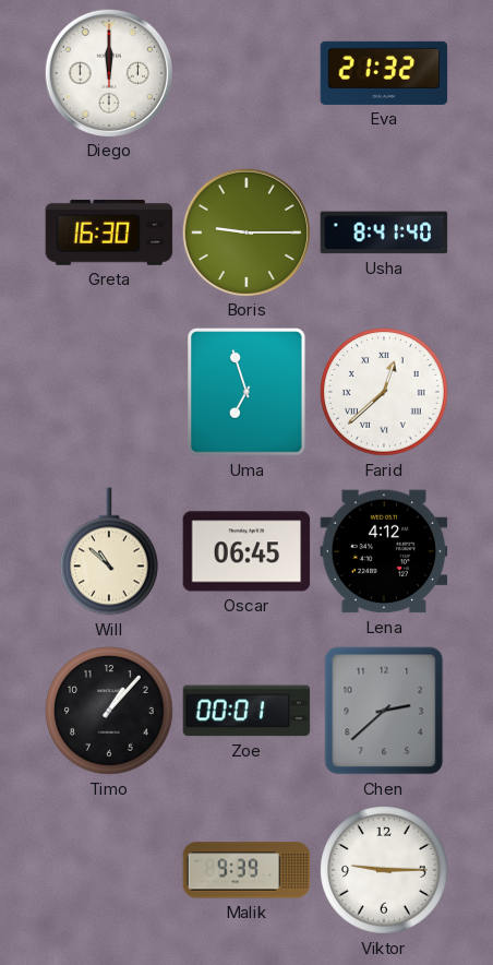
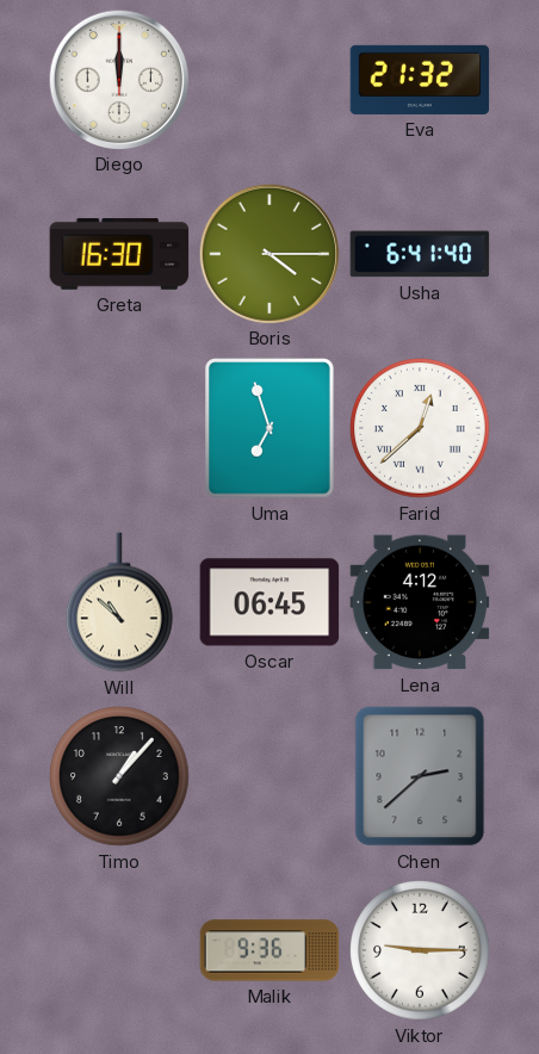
Boris: 9:15 -> 4:15
Usha: 8:41 -> 6:41
Zoe: 00:01 -> none
Malik: 9:39 -> 9:36
